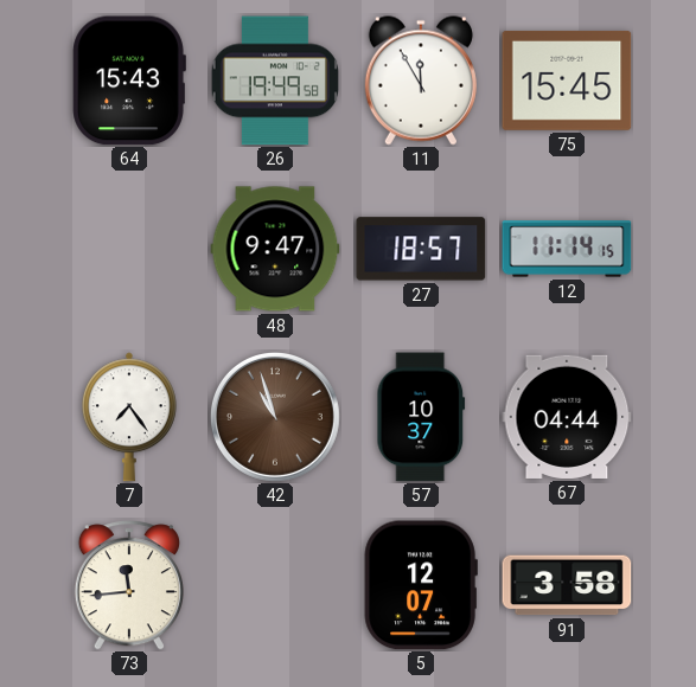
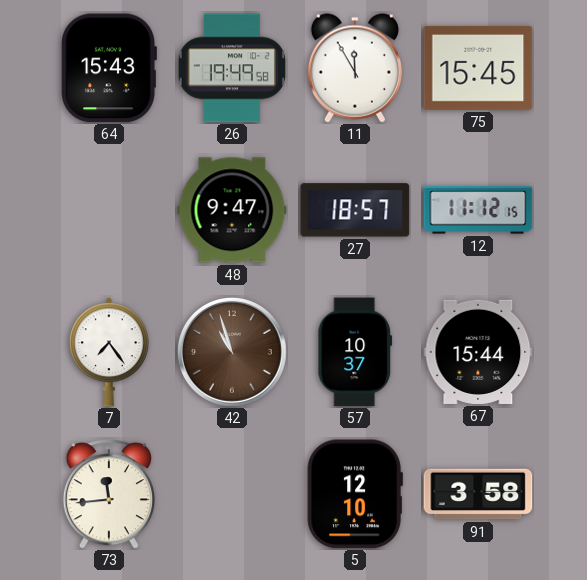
12: 11:14 -> 11:12
67: 04:44 -> 15:44
5: 12:07 -> 12:10
